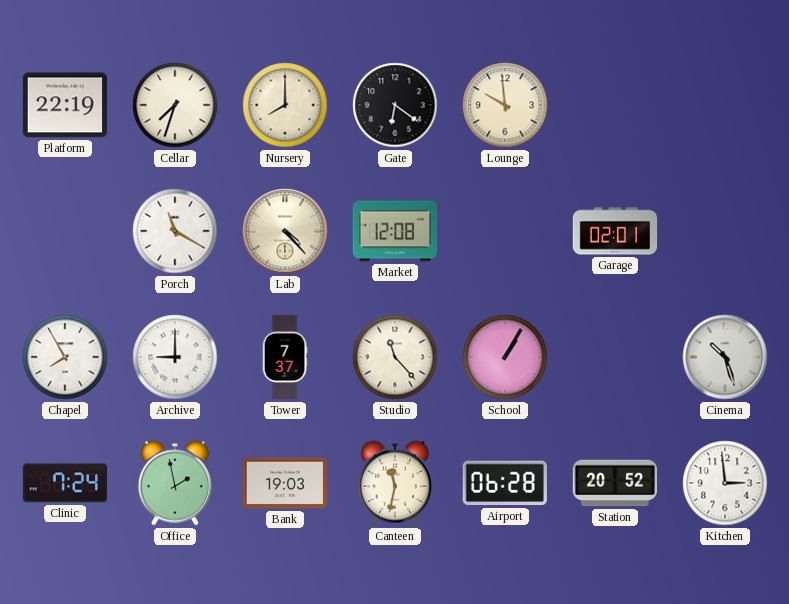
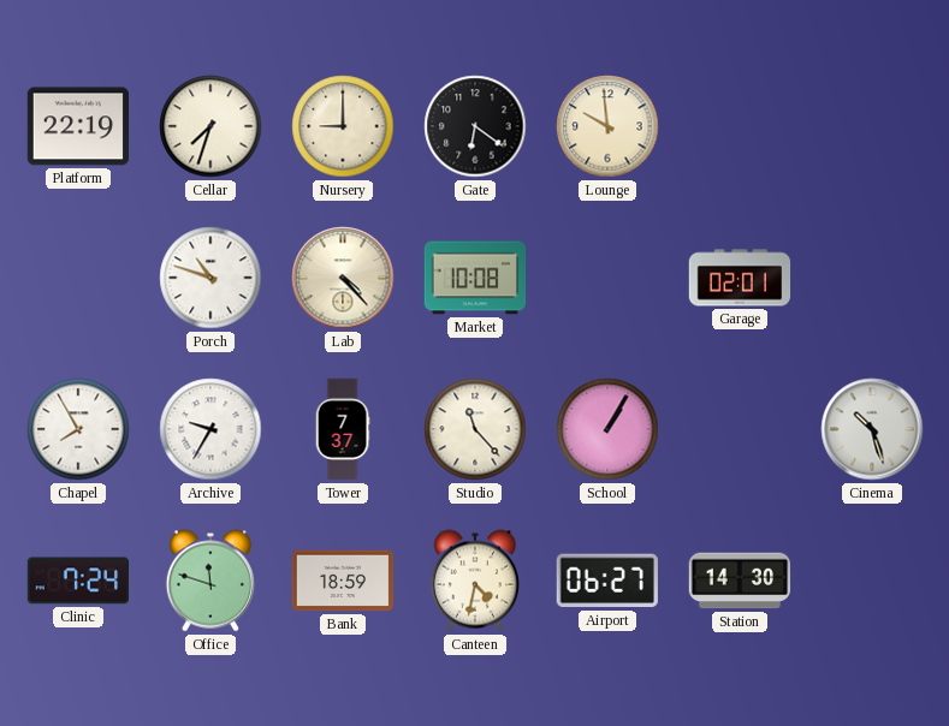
Nursery: 8:00 -> 9:00
Porch: 11:20 -> 10:48
Market: 12:08 -> 10:08
Archive: 9:00 -> 9:35
Office: 1:58 -> 11:48
Bank: 19:03 -> 18:59
Canteen: 11:32 -> 4:32
Airport: 06:28 -> 06:27
Station: 20:52 -> 14:30
Kitchen: 2:59 -> none
